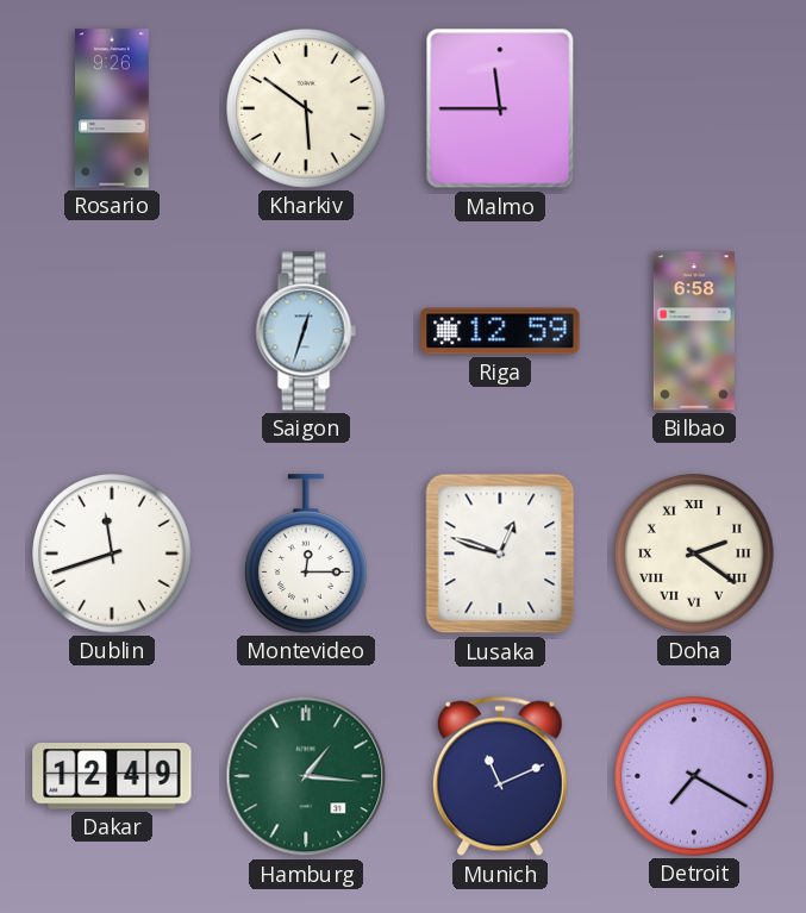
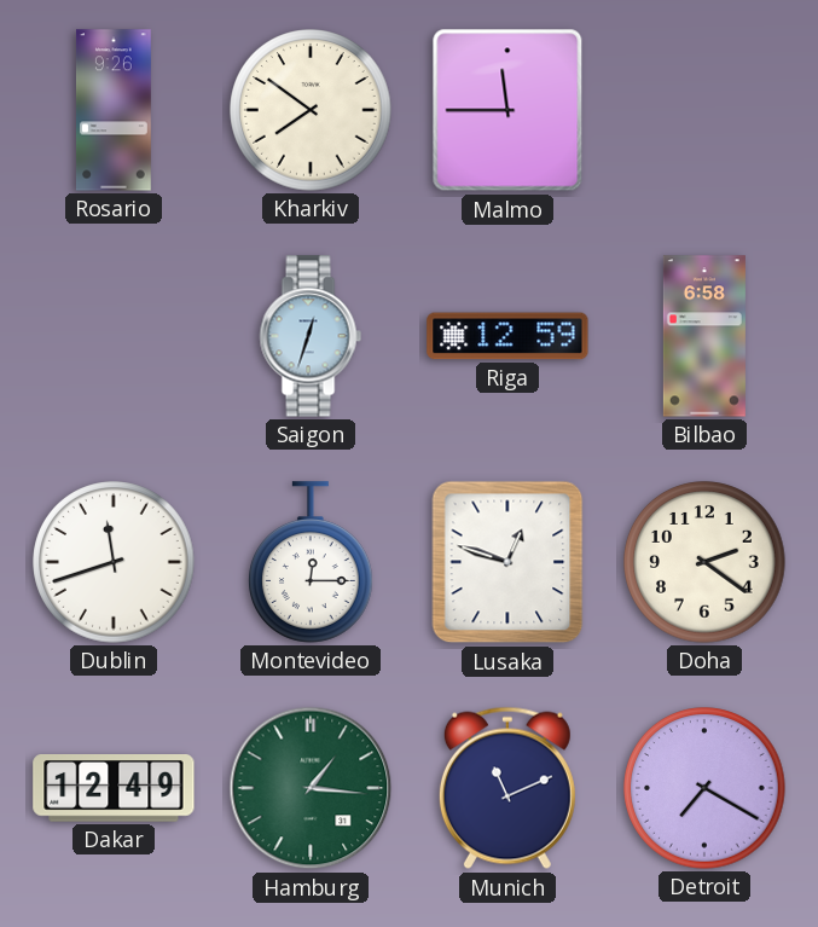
Kharkiv: 5:51 -> 7:51
Doha numerals: Roman -> Arabic
